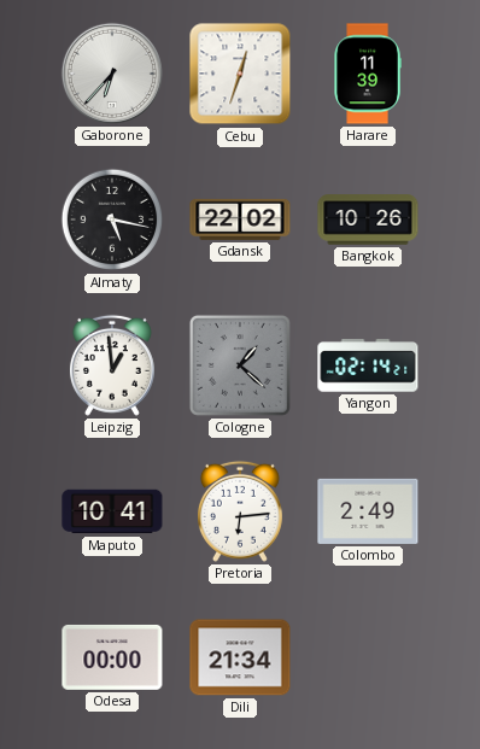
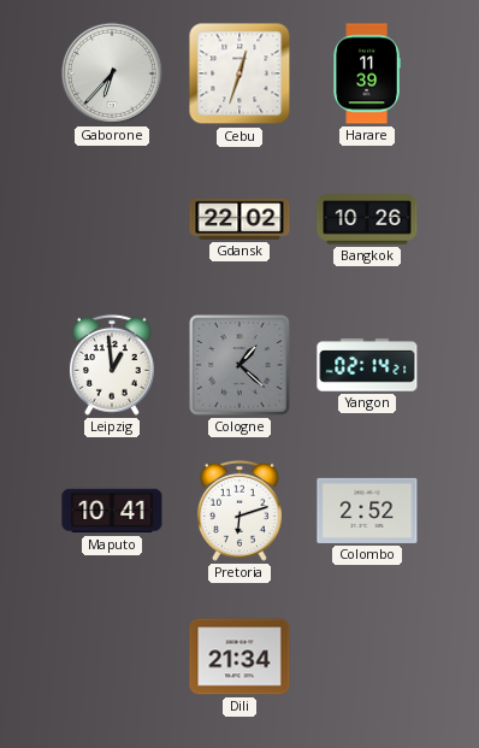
Almaty: 5:17 -> none
Pretoria: 6:14 -> 6:12
Colombo: 2:49 -> 2:52
Odesa: 00:00 -> none
